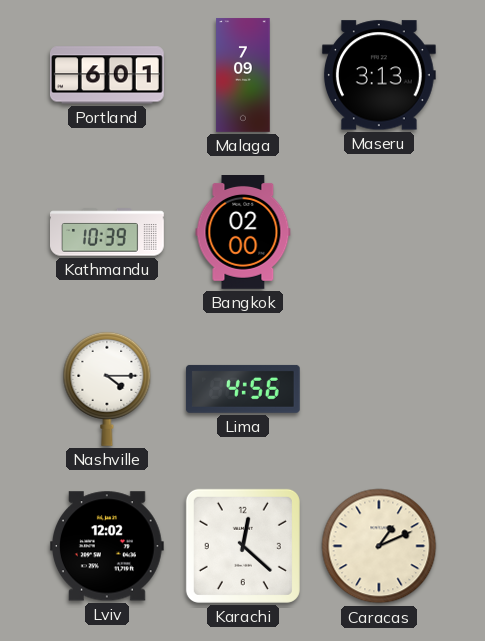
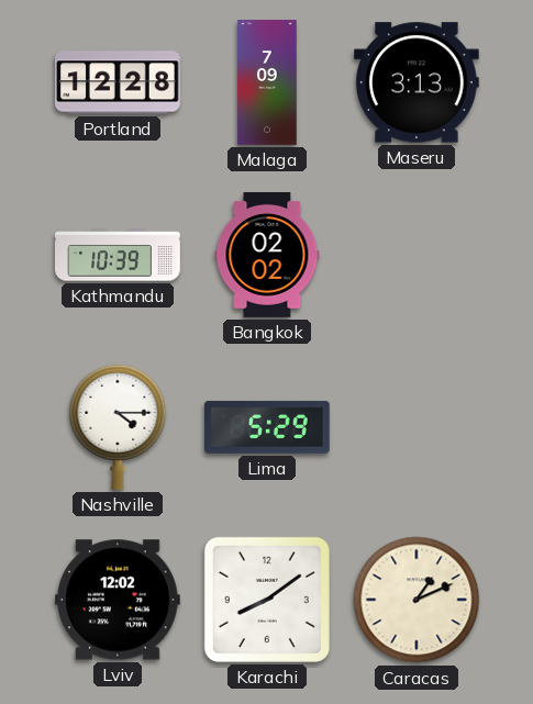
Portland: 6:01 -> 12:28
Bangkok: 02:00 -> 02:02
Lima: 4:56 -> 5:29
Karachi: 12:22 -> 8:09
